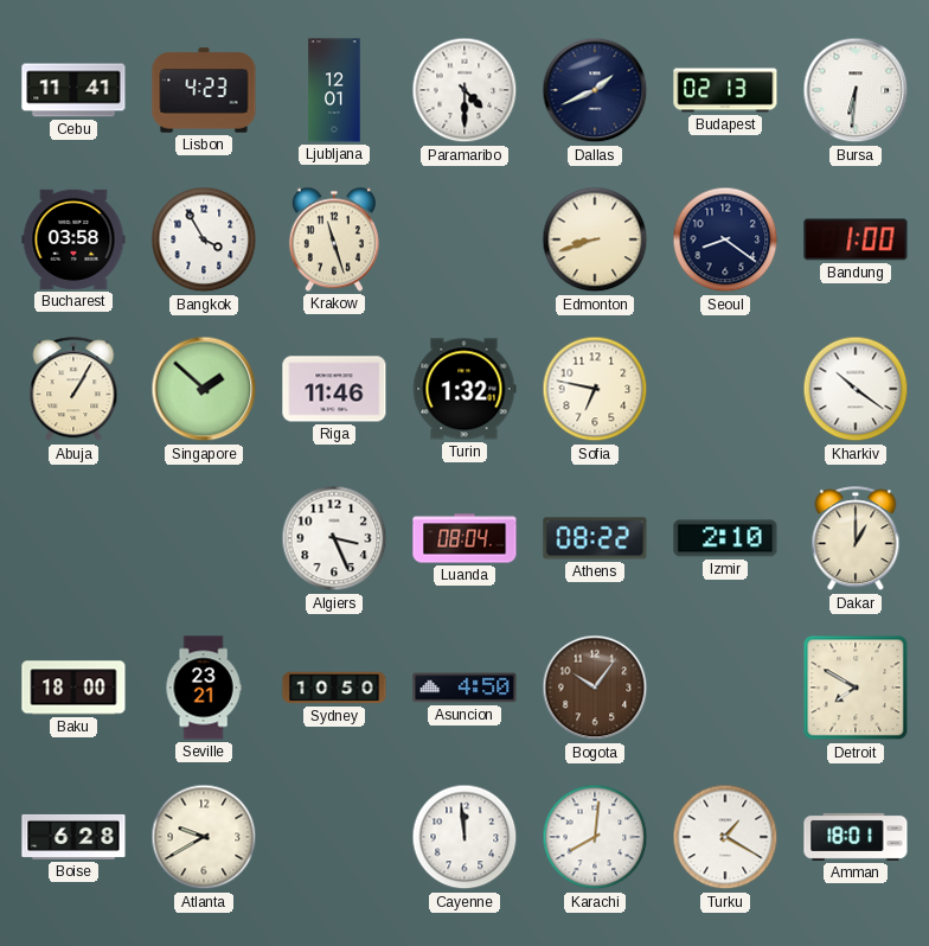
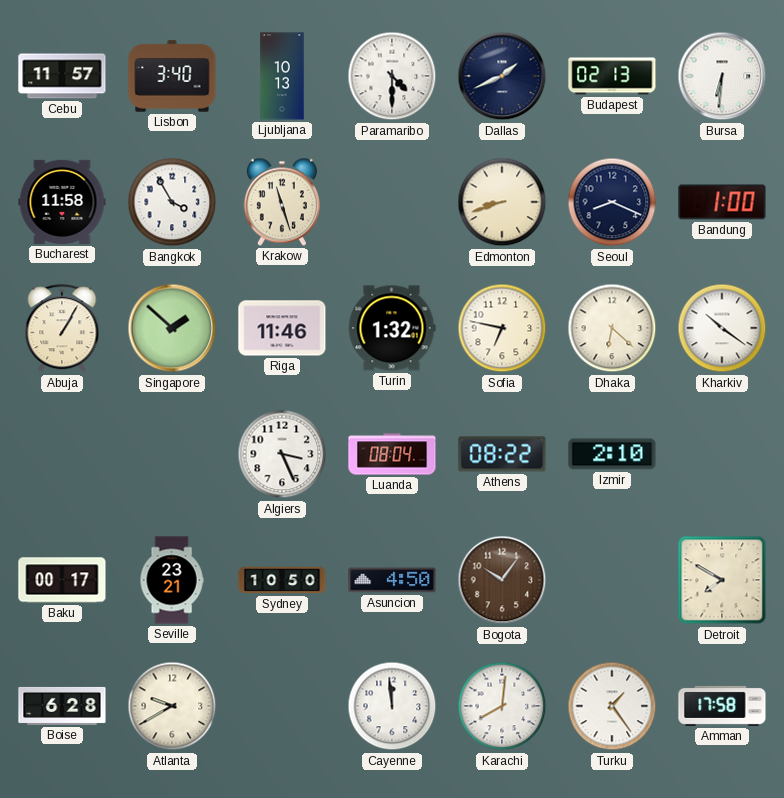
Cebu: 11:41 -> 11:57
Lisbon: 4:23 -> 3:40
Ljubljana: 12:01 -> 10:13
Bucharest: 03:58 -> 11:58
Seoul: 8:21 -> 8:19
Dhaka: none -> 6:22
Dakar: 1:00 -> none
Baku: 18:00 -> 00:17
Turku: 1:20 -> 1:24
Amman: 18:01 -> 17:58
